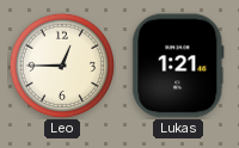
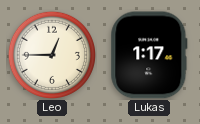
Lukas: 1:21 -> 1:17
